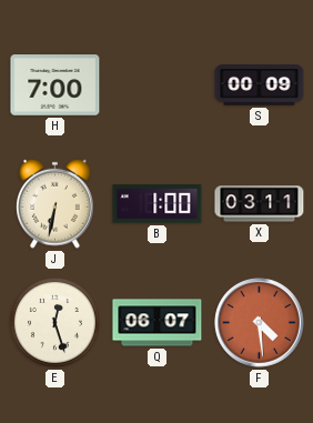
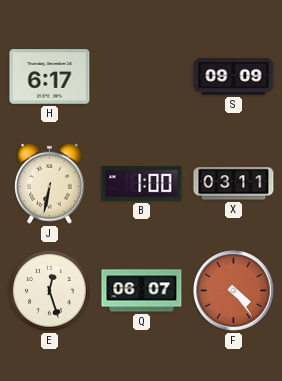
H: 7:00 -> 6:17
S: 00:09 -> 09:09
F: 4:29 -> 4:24
